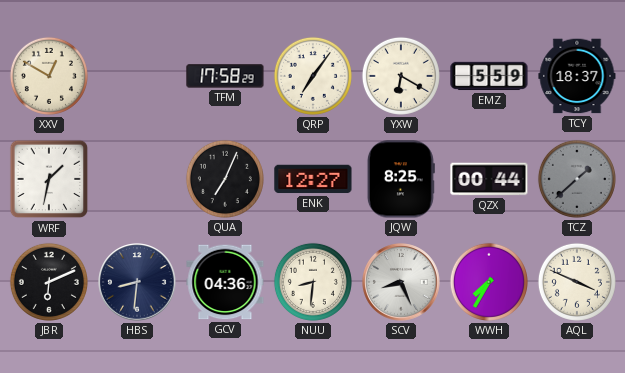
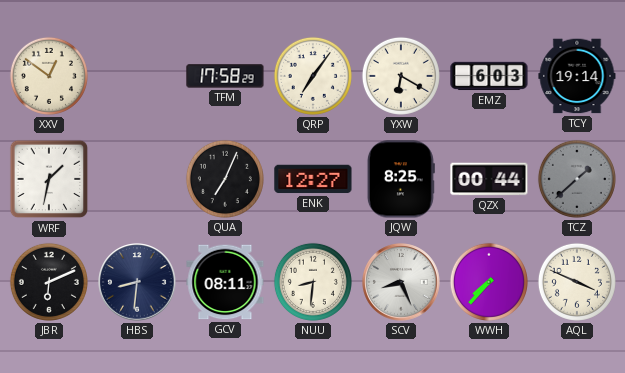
XXV: 12:50 -> 12:51
EMZ: 5:59 -> 6:03
TCY: 18:37 -> 19:14
GCV: 04:36 -> 08:11
WWH: 7:35 -> 7:37
